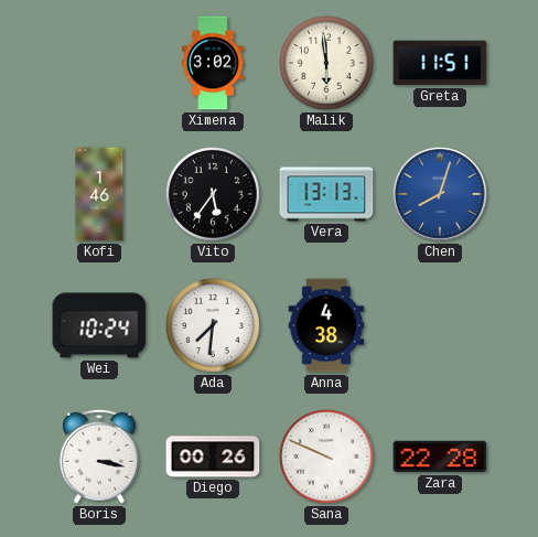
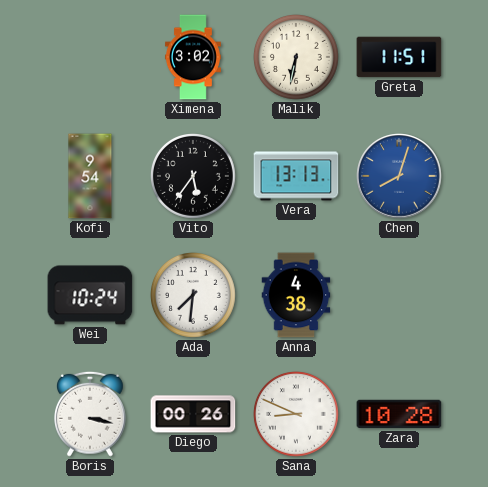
Malik: 5:59 -> 6:32
Kofi: 1:46 -> 9:54
Sana: 9:49 -> 8:49
Zara: 22:28 -> 10:28
